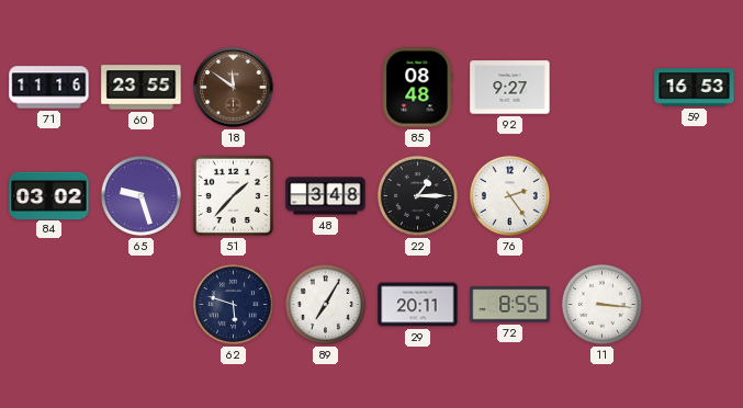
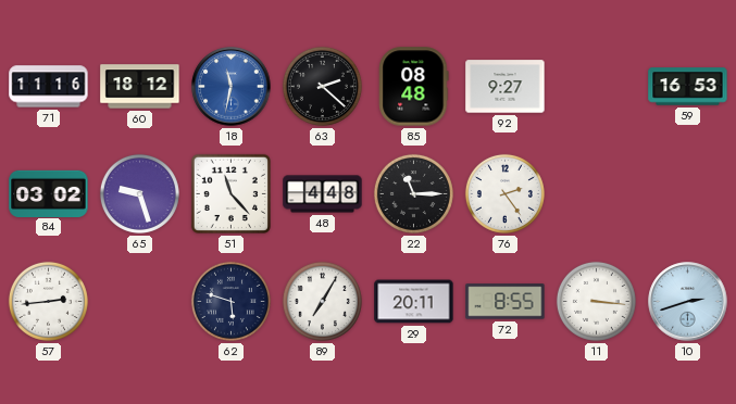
60: 23:55 -> 18:12
18: 11:51 -> 11:32
18 dial: brown -> blue
63: none -> 2:22
51: 1:37 -> 11:23
48: 3:48 -> 4:48
22: 1:15 -> 11:15
57: none -> 2:44
10: none -> 2:42
